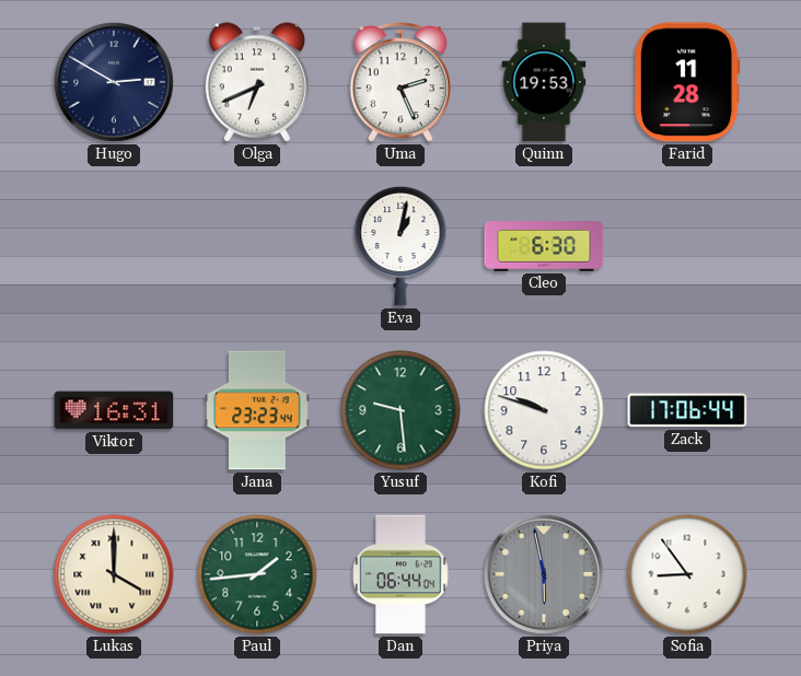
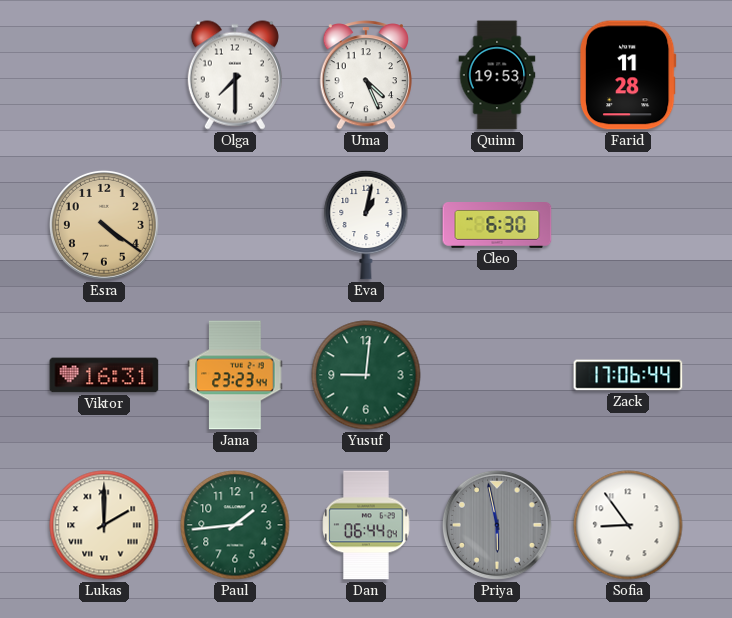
Hugo: 2:50 -> none
Olga: 6:41 -> 7:30
Uma: 2:26 -> 4:26
Esra: none -> 4:21
Yusuf: 9:29 -> 9:01
Kofi: 9:48 -> none
Lukas: 4:00 -> 2:00
